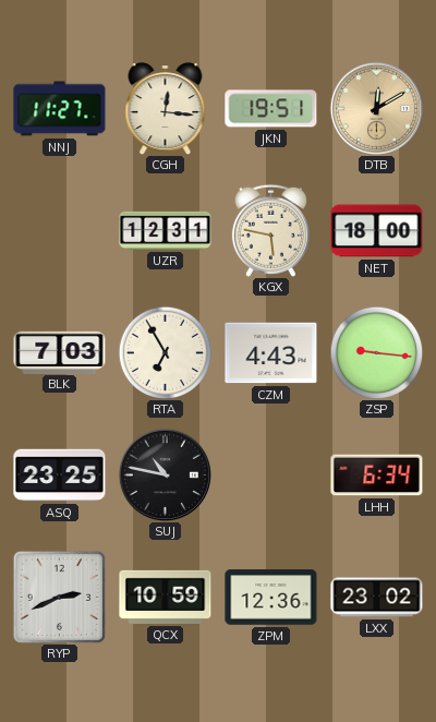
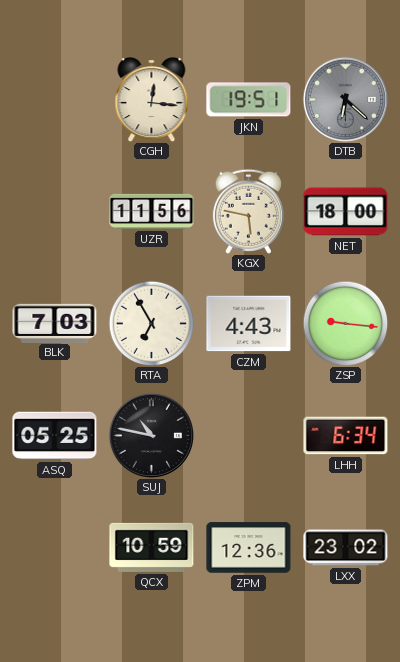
NNJ: 11:27 -> none
DTB: 12:10 -> 6:22
DTB dial: champagne -> grey
UZR: 12:31 -> 11:56
ASQ: 23:25 -> 05:25
RYP: 2:41 -> none
